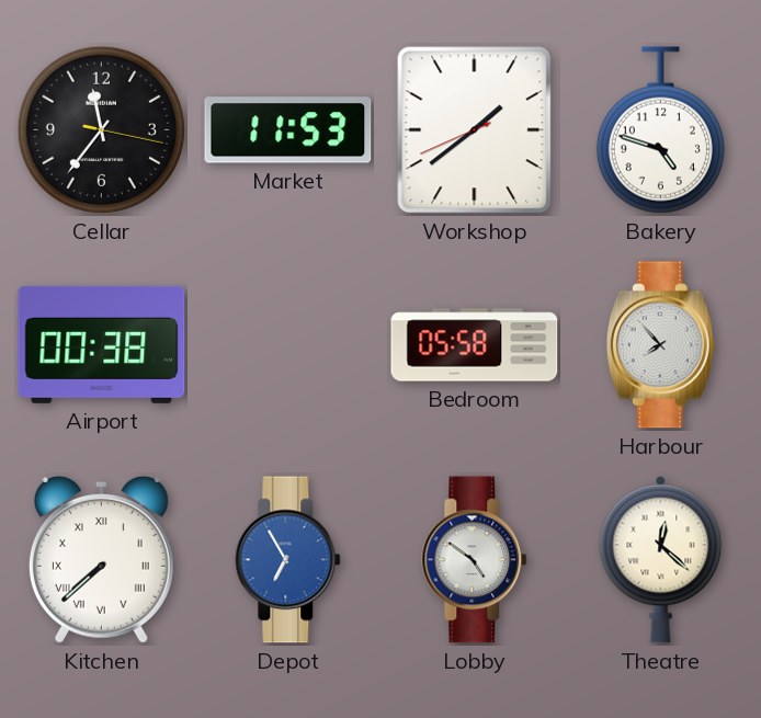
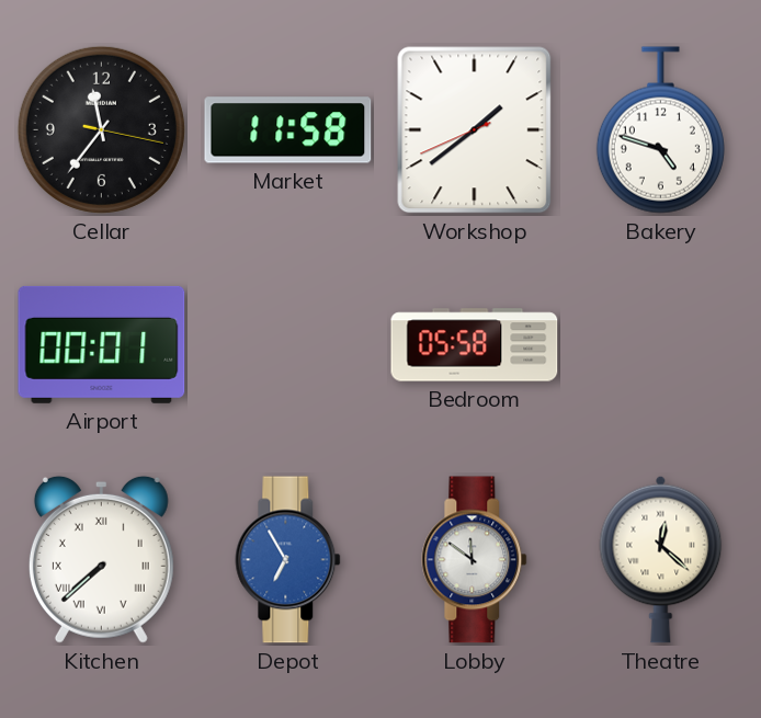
Market: 11:53 -> 11:58
Airport: 00:38 -> 00:01
Harbour: 7:53 -> none
Lobby: 4:51 -> 11:51
